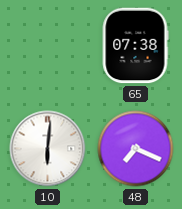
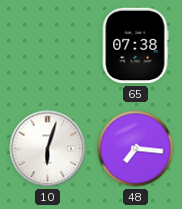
10: 6:01 -> 6:03
48: 7:19 -> 7:16
